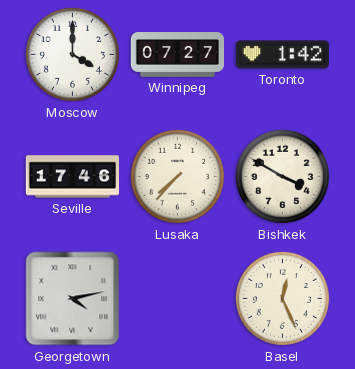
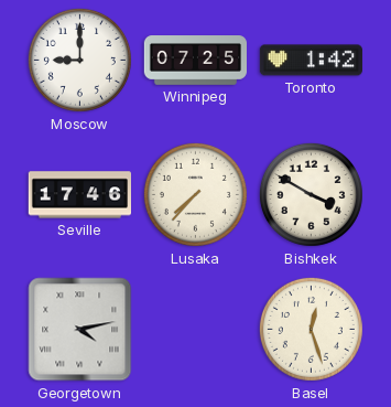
Moscow: 4:00 -> 9:00
Winnipeg: 07:27 -> 07:25
Basel: 12:26 -> 12:27
